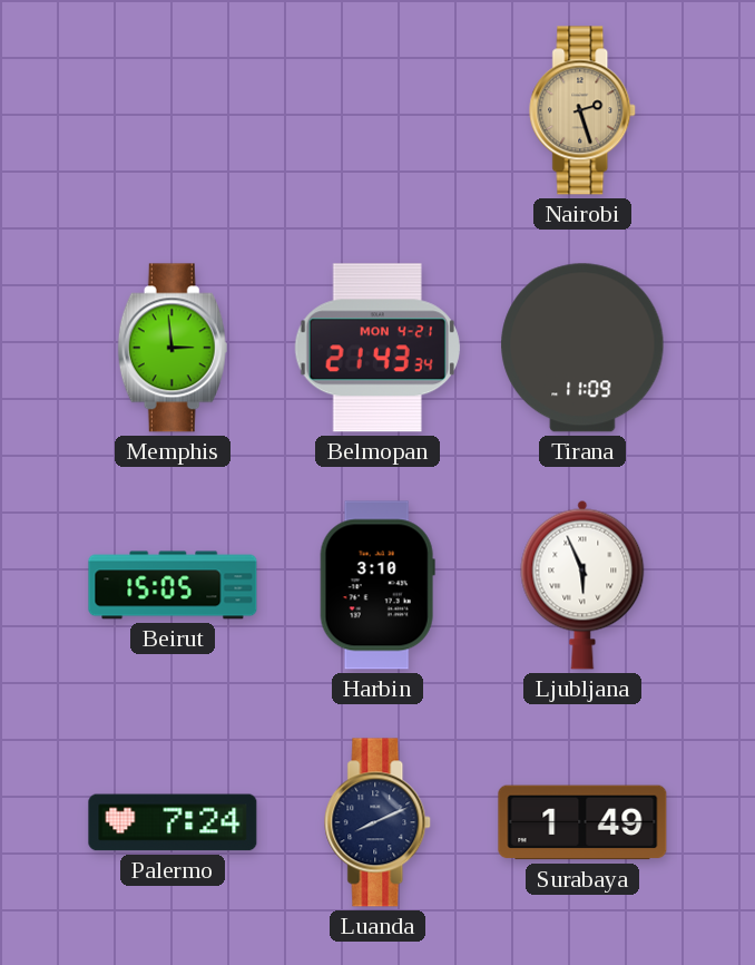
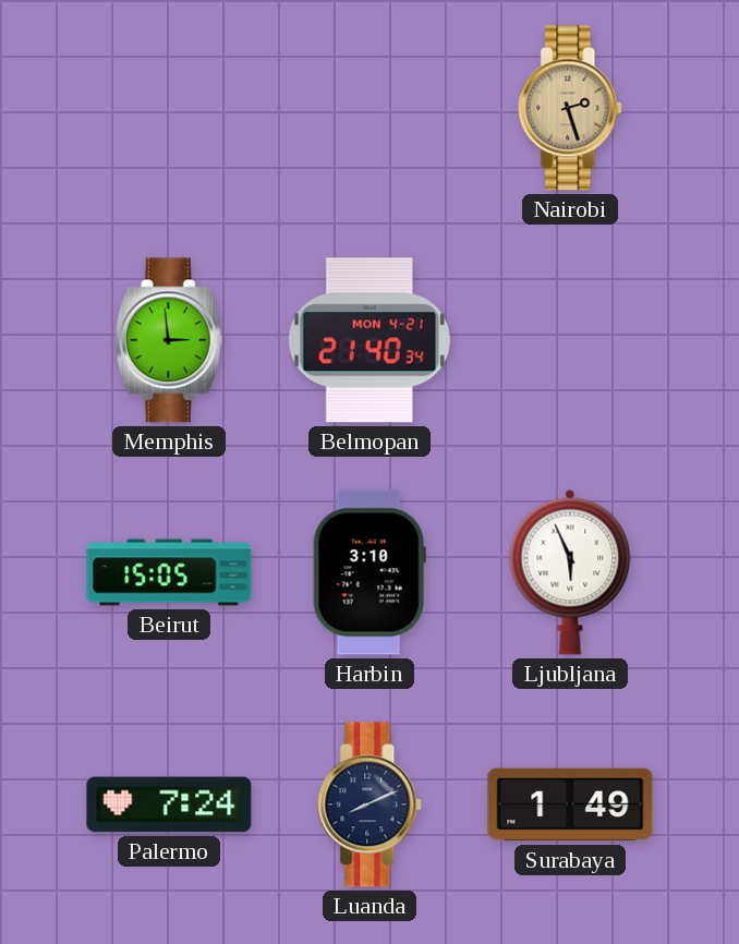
Belmopan: 21:43 -> 21:40
Tirana: 11:09 -> none
